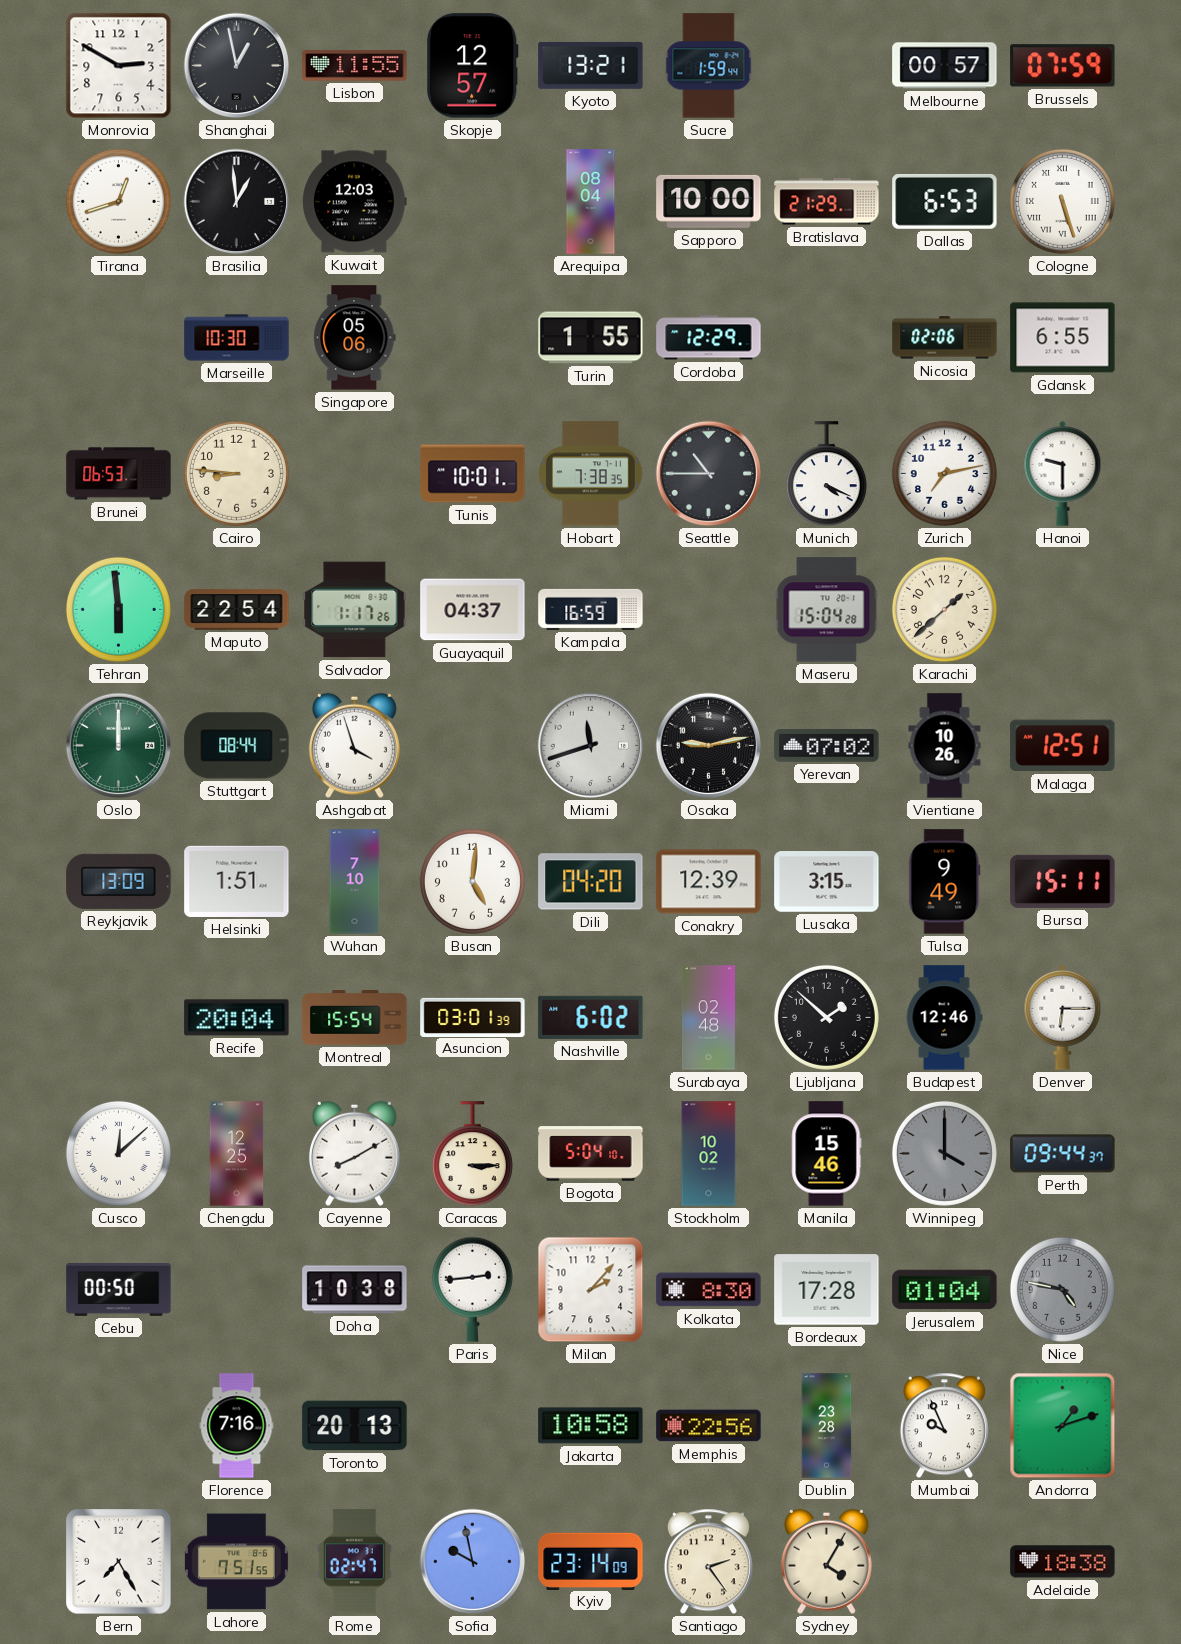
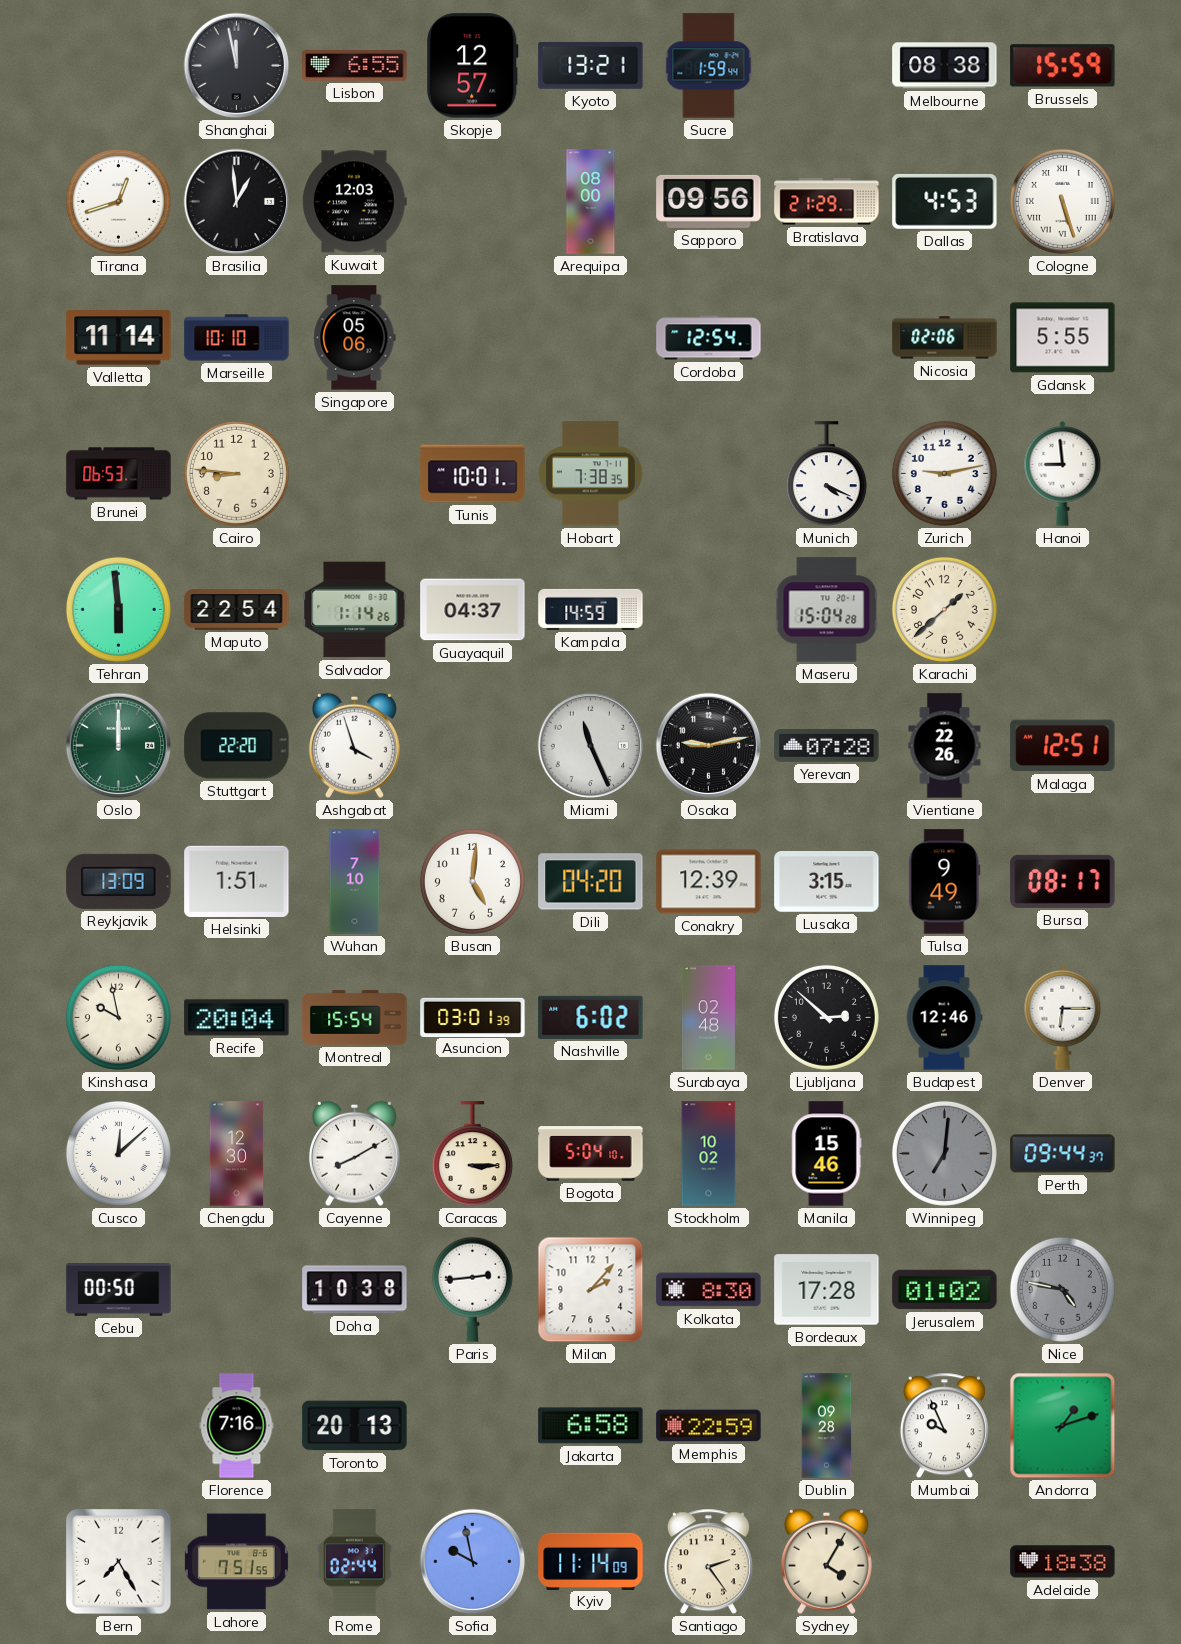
Monrovia: 2:50 -> none
Shanghai: 12:58 -> 11:58
Lisbon: 11:55 -> 6:55
Melbourne: 00:57 -> 08:38
Brussels: 07:59 -> 15:59
Arequipa: 08:04 -> 08:00
Sapporo: 10:00 -> 09:56
Dallas: 6:53 -> 4:53
Valletta: none -> 11:14
Marseille: 10:30 -> 10:10
Turin: 1:55 -> none
Cordoba: 12:29 -> 12:54
Gdansk: 6:55 -> 5:55
Seattle: 10:45 -> none
Zurich: 7:13 -> 9:13
Hanoi: 9:30 -> 8:59
Salvador: 1:17 -> 1:14
Kampala: 16:59 -> 14:59
Stuttgart: 08:44 -> 22:20
Miami: 11:42 -> 11:26
Yerevan: 07:02 -> 07:28
Vientiane: 10:26 -> 22:26
Bursa: 15:11 -> 08:17
Kinshasa: none -> 9:58
Ljubljana: 1:52 -> 2:52
Chengdu: 12:25 -> 12:30
Winnipeg: 4:00 -> 7:01
Jerusalem: 01:04 -> 01:02
Jakarta: 10:58 -> 6:58
Memphis: 22:56 -> 22:59
Dublin: 23:28 -> 09:28
Rome: 02:47 -> 02:44
Kyiv: 23:14 -> 11:14
